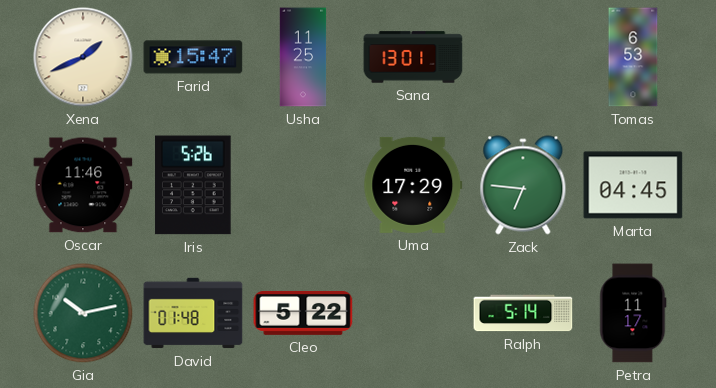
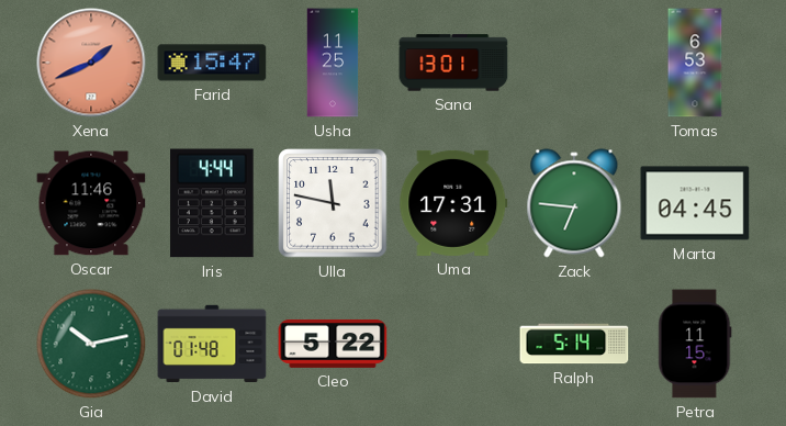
Xena dial: cream -> salmon
Iris: 5:26 -> 4:44
Ulla: none -> 11:47
Uma: 17:29 -> 17:31
Petra: 11:17 -> 11:15
